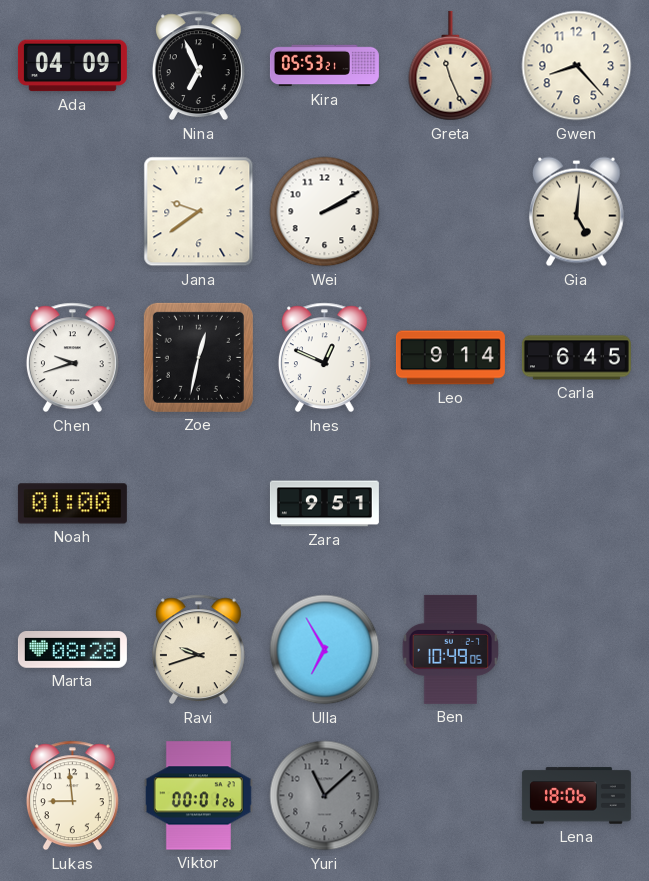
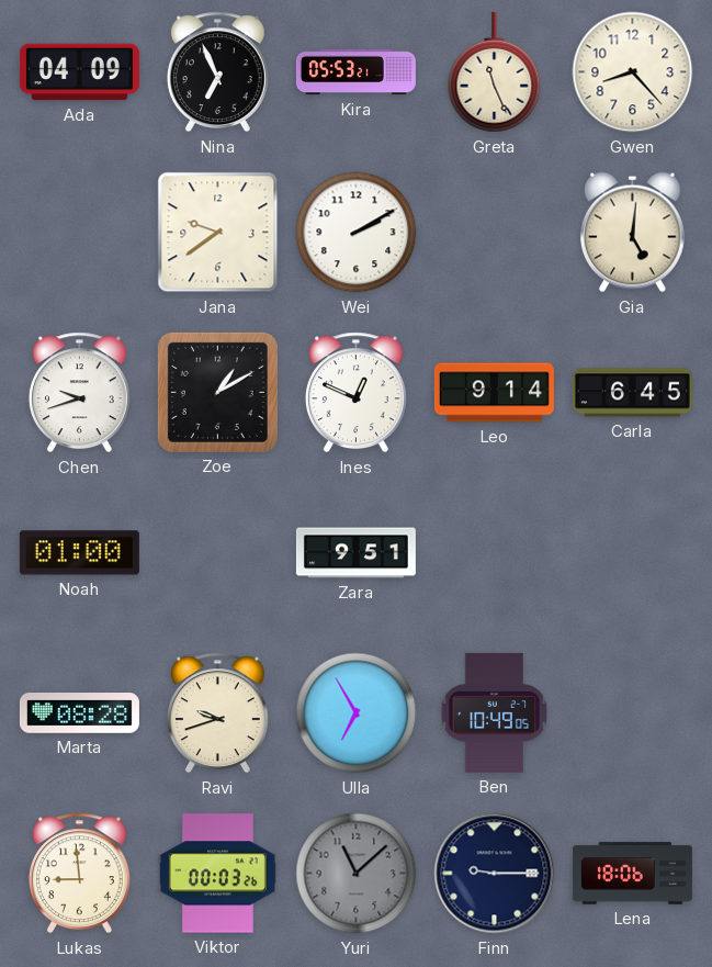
Zoe: 12:32 -> 1:10
Viktor: 00:01 -> 00:03
Finn: none -> 9:15
